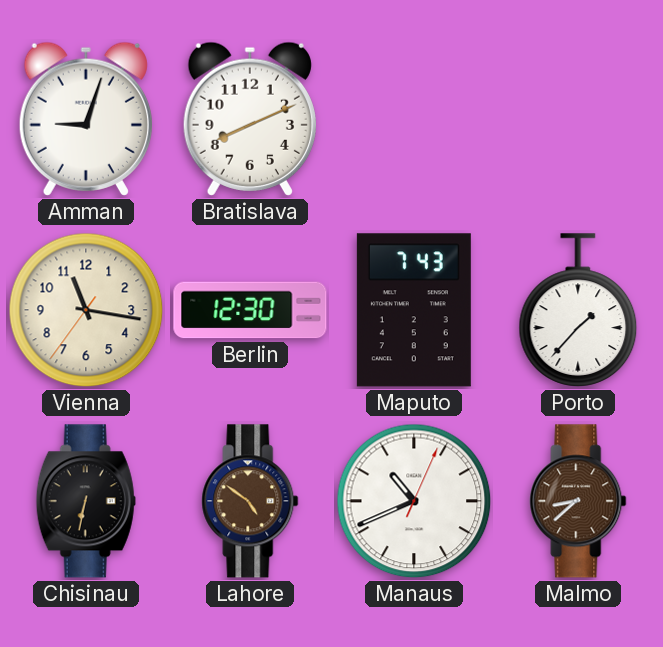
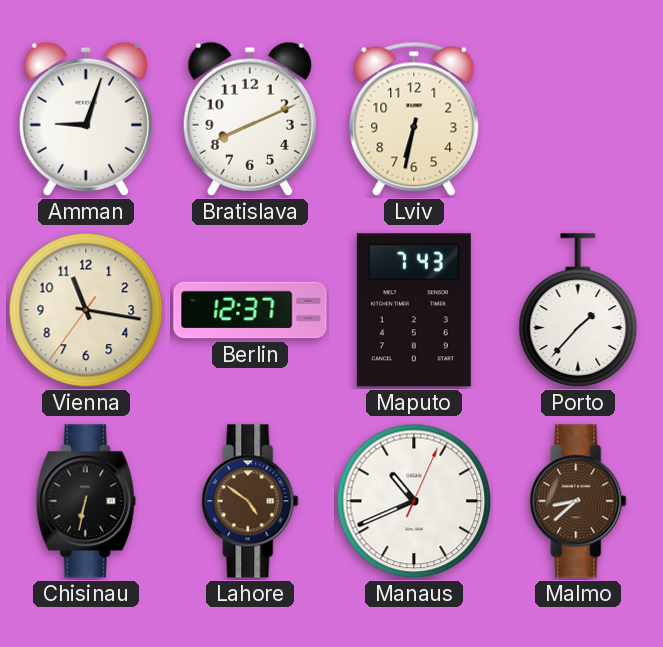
Lviv: none -> 6:32
Berlin: 12:30 -> 12:37
